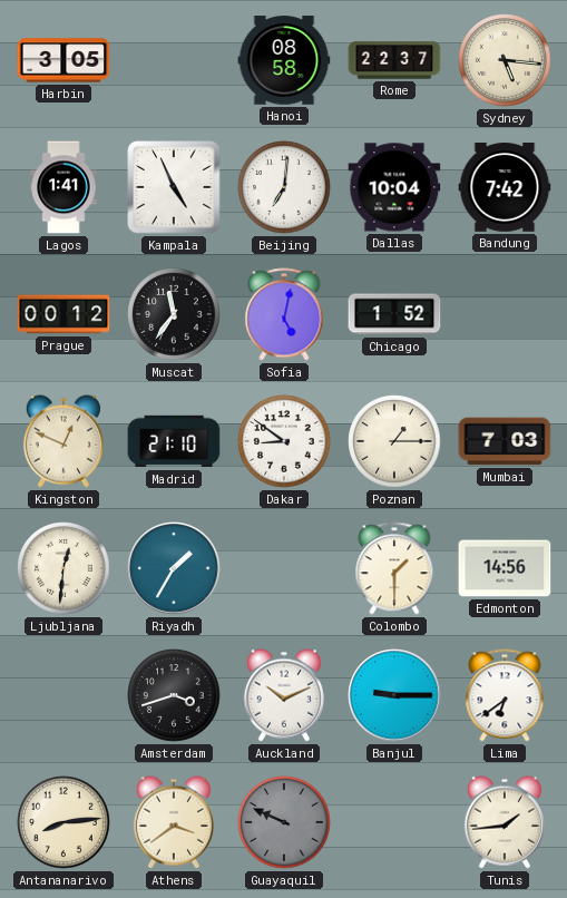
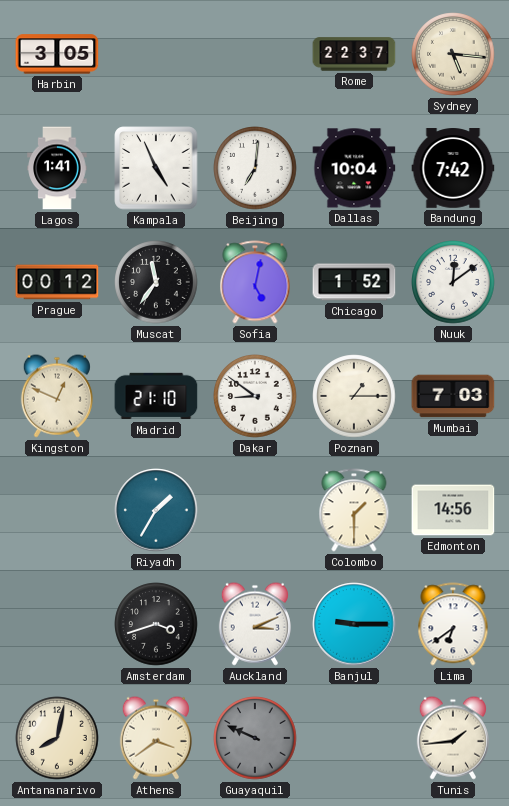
Hanoi: 08:58 -> none
Nuuk: none -> 12:09
Ljubljana: 12:31 -> none
Auckland: 10:11 -> 3:11
Antananarivo: 8:14 -> 8:02
